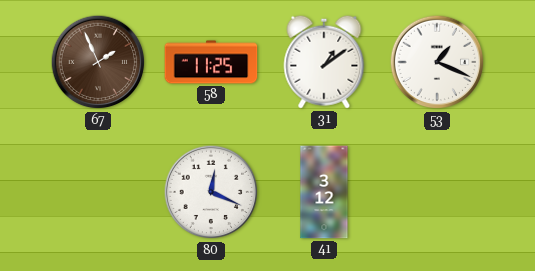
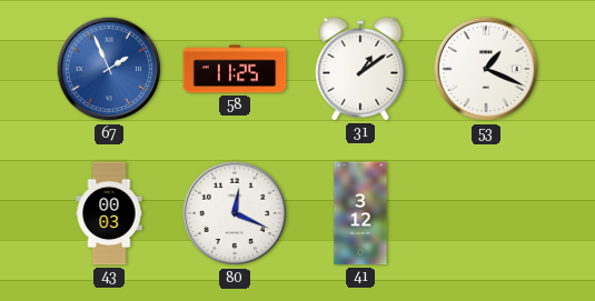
67 dial: brown -> blue
43: none -> 00:03
